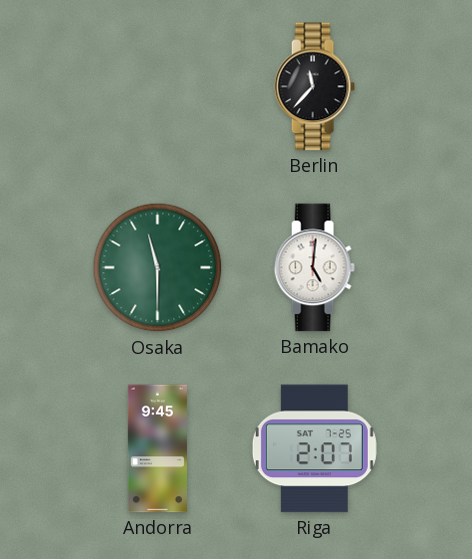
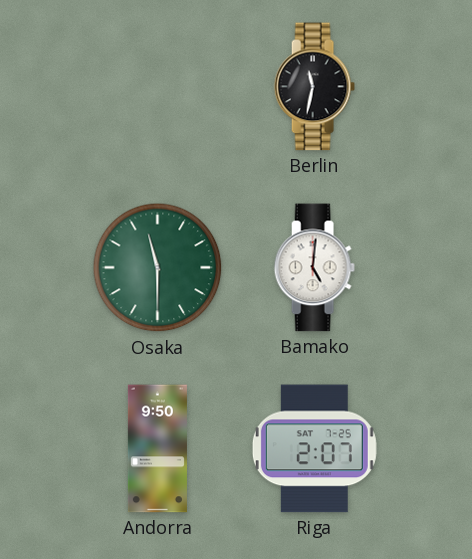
Berlin: 11:37 -> 11:32
Andorra: 9:45 -> 9:50
